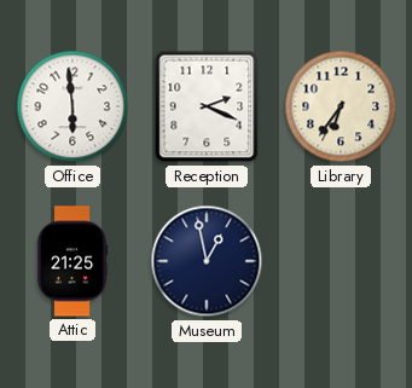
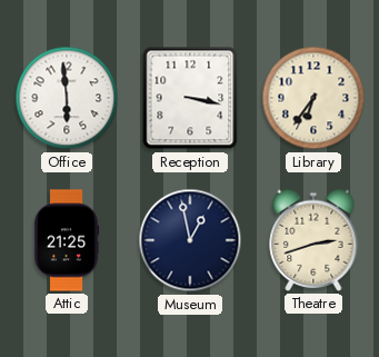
Reception: 2:19 -> 3:17
Theatre: none -> 2:42
